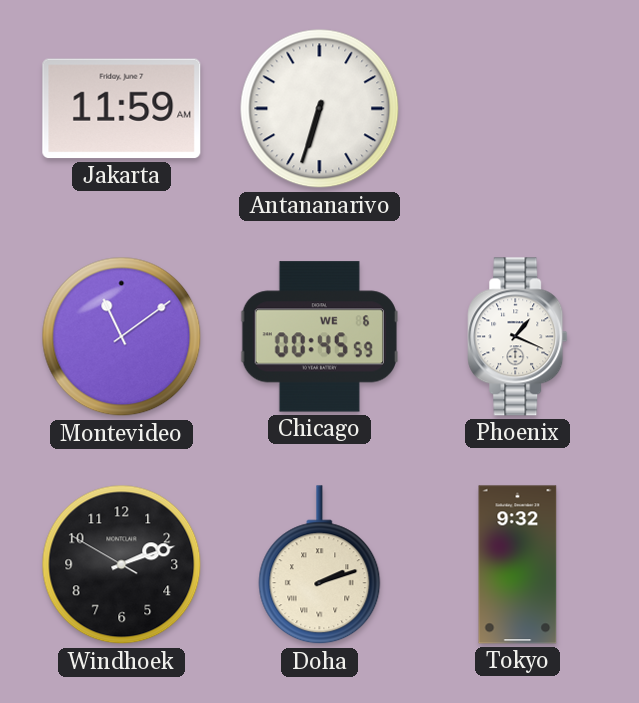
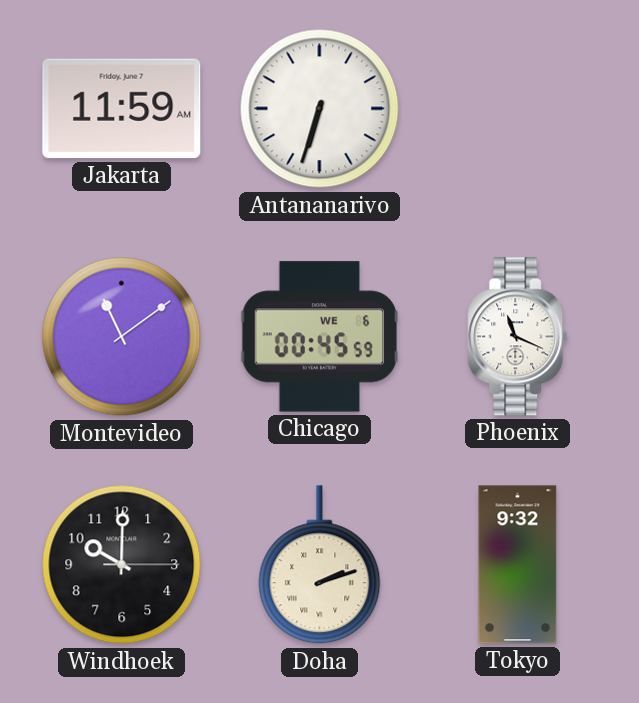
Phoenix: 1:19 -> 11:19
Windhoek: 2:11 -> 10:00
